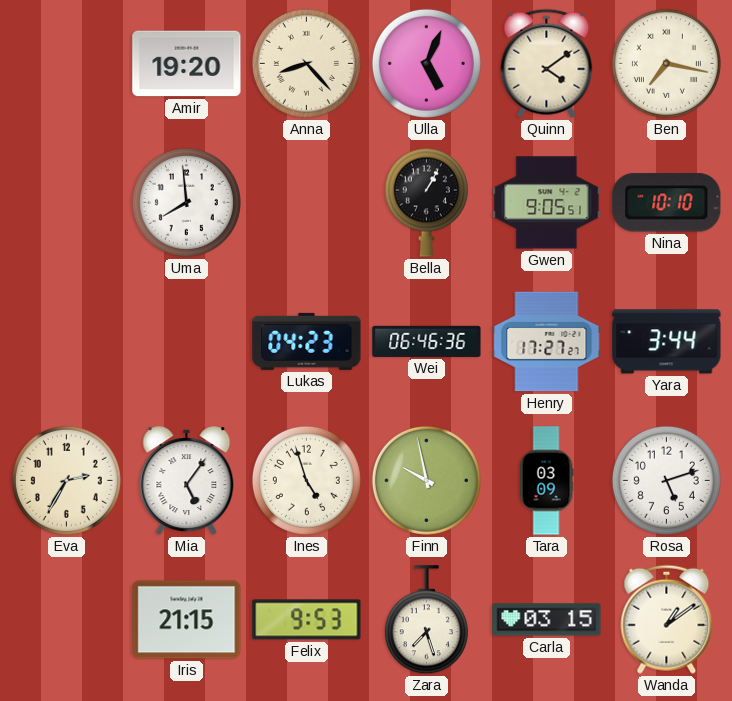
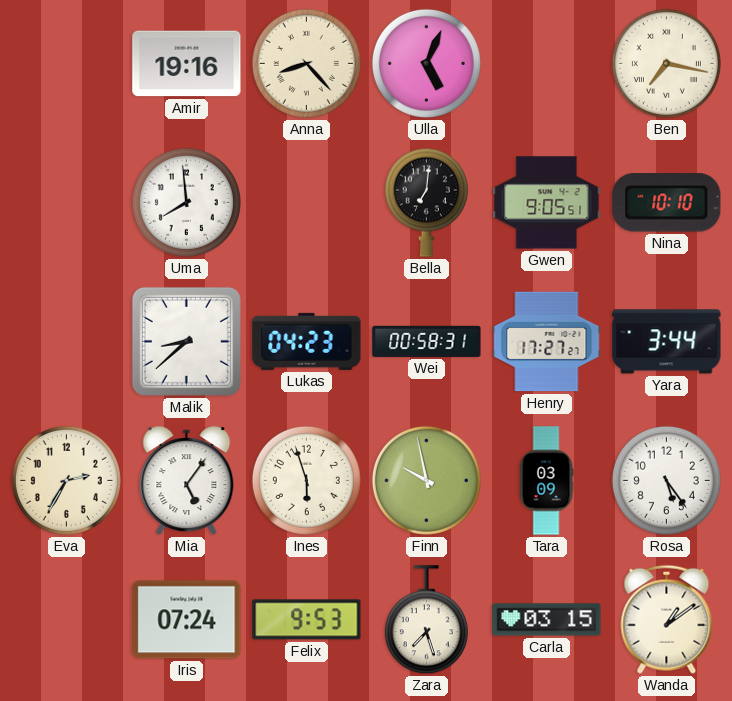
Amir: 19:20 -> 19:16
Quinn: 4:09 -> none
Bella: 1:05 -> 7:01
Malik: none -> 8:38
Wei: 06:46 -> 00:58
Ines: 4:57 -> 5:57
Rosa: 5:12 -> 5:24
Iris: 21:15 -> 07:24
